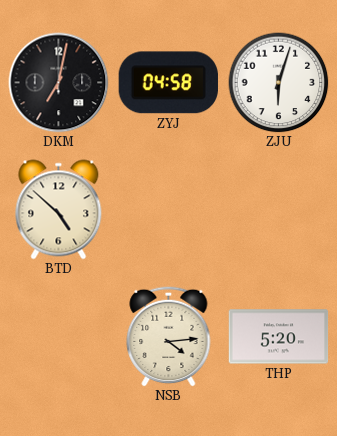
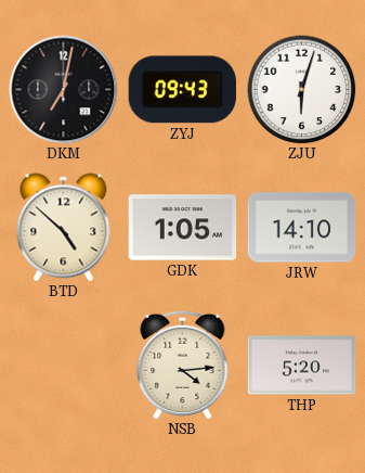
ZYJ: 04:58 -> 09:43
GDK: none -> 1:05
JRW: none -> 14:10
